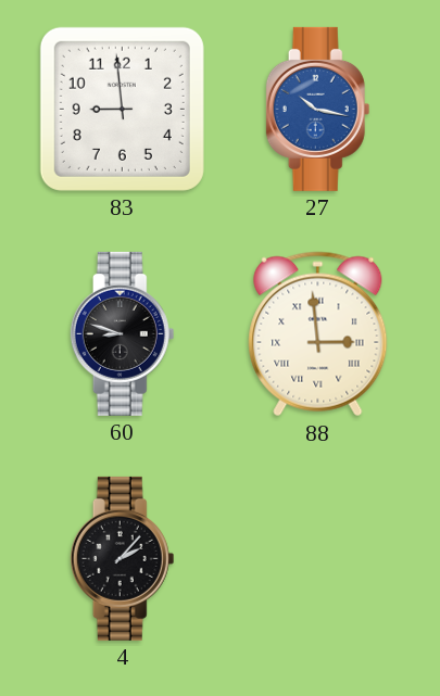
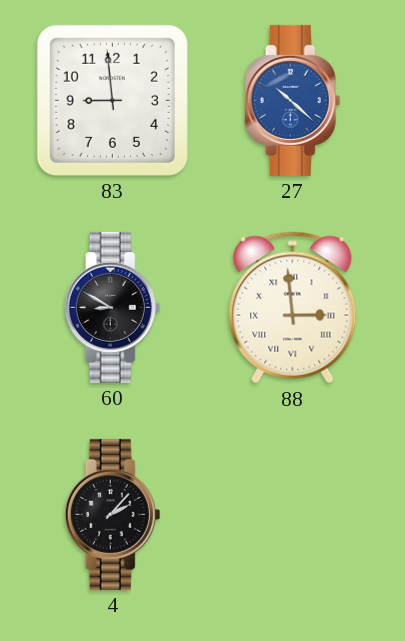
27: 10:17 -> 10:22
60: 8:48 -> 8:50
